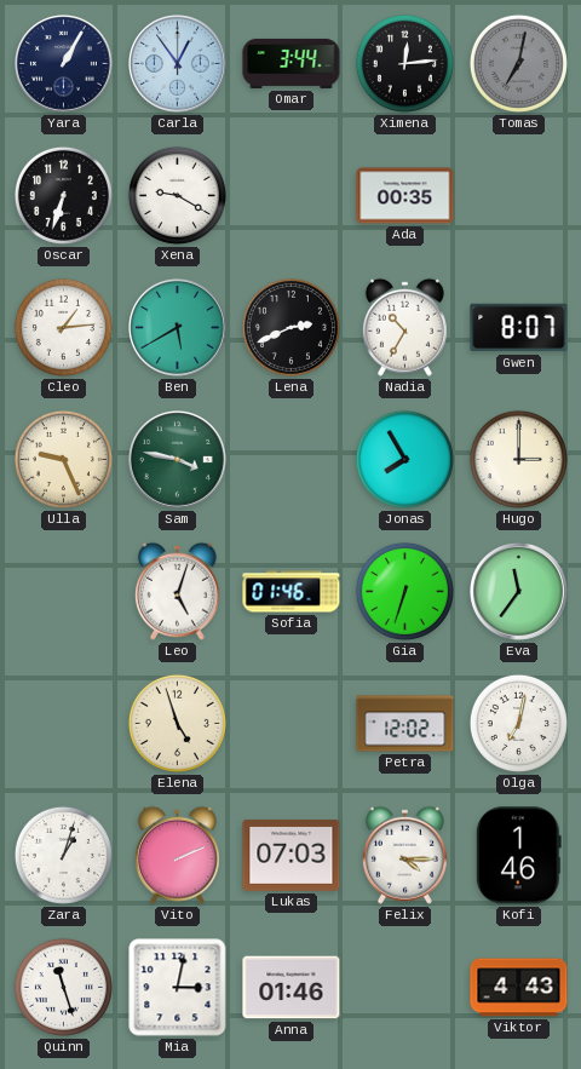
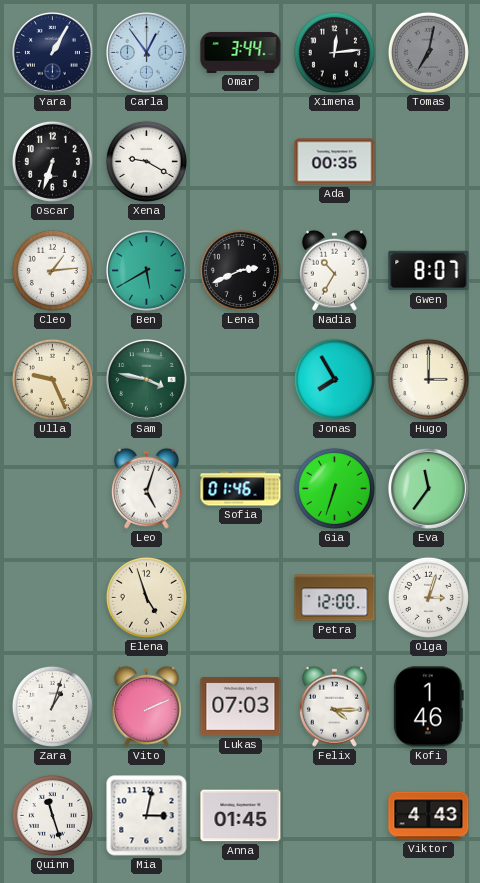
Petra: 12:02 -> 12:00
Olga: 7:02 -> 3:03
Anna: 01:46 -> 01:45
